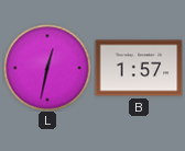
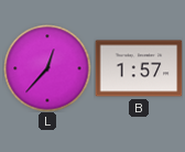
L: 12:32 -> 12:37
